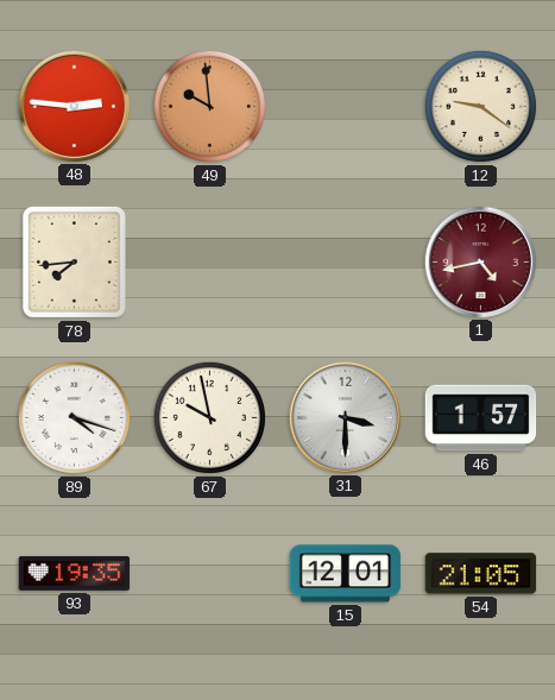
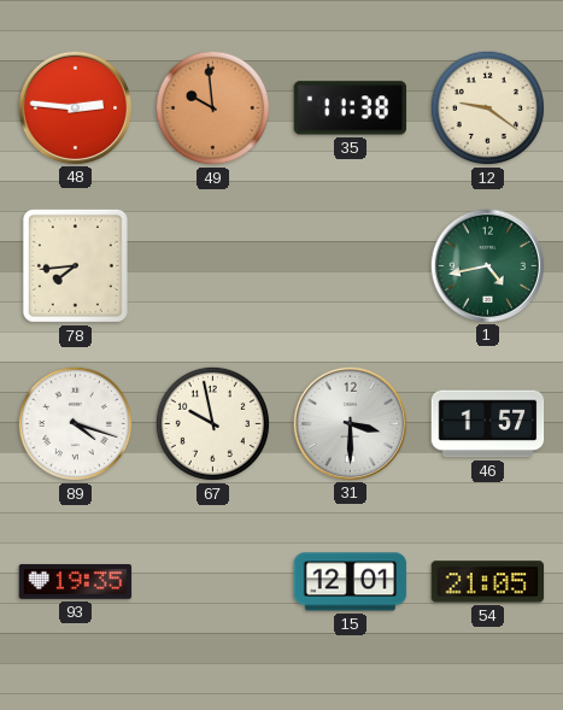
35: none -> 11:38
1 dial: burgundy -> green
